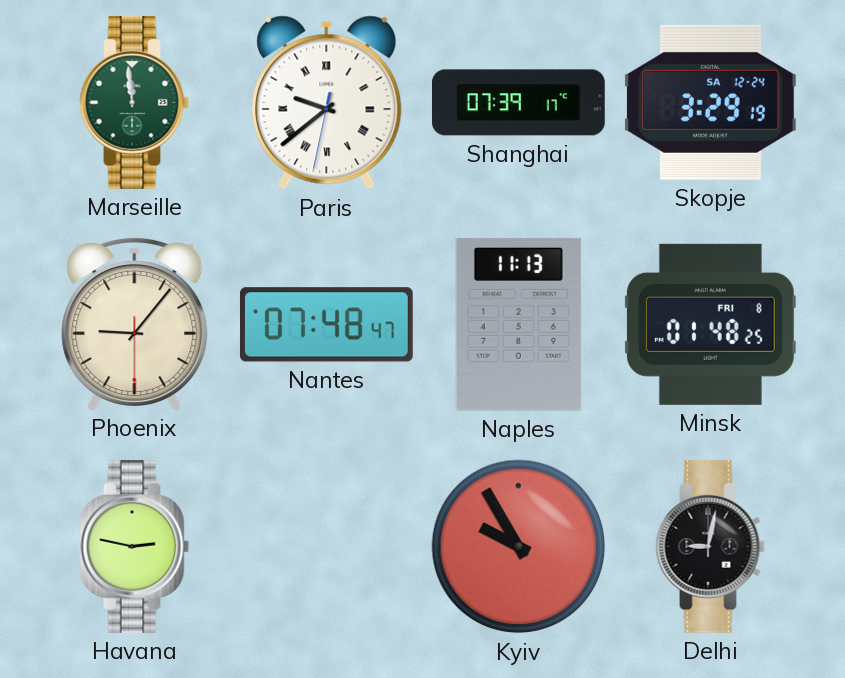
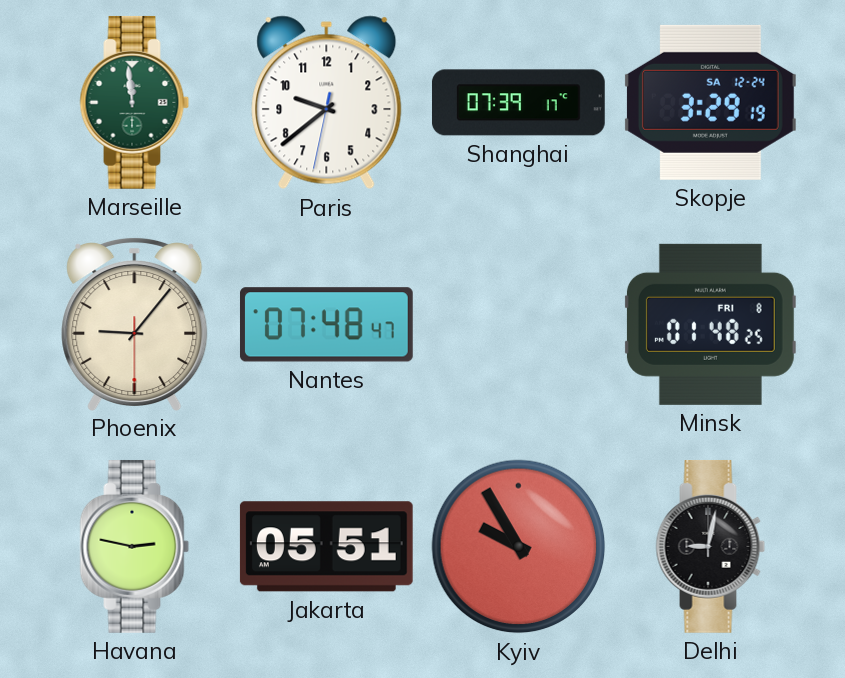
Paris numerals: Roman -> Arabic
Naples: 11:13 -> none
Jakarta: none -> 05:51
